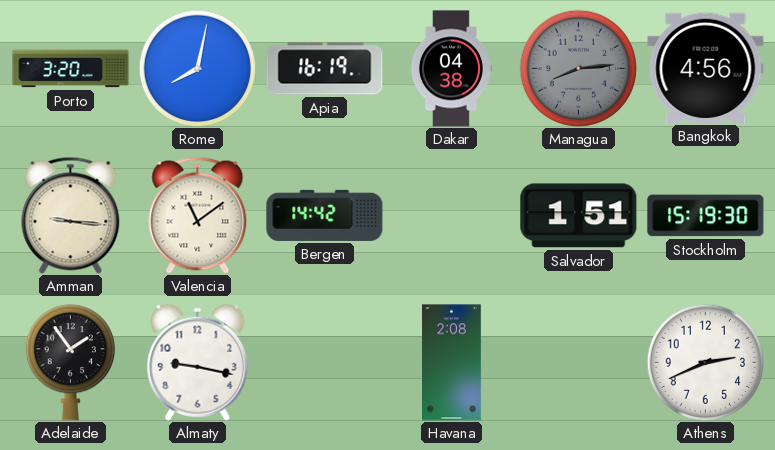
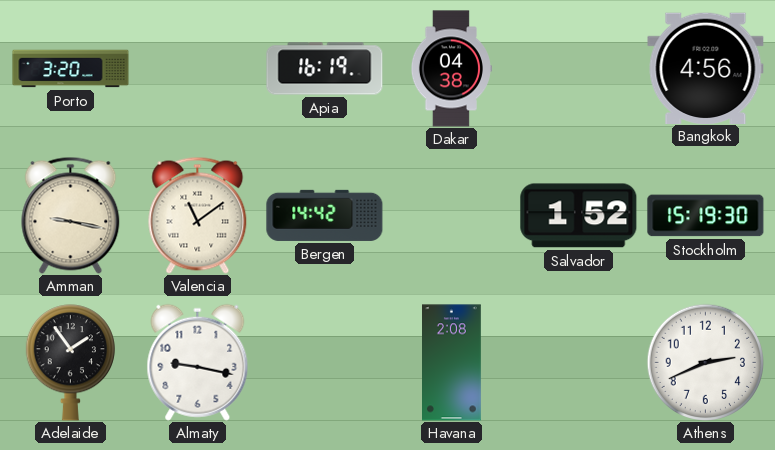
Rome: 8:02 -> none
Managua: 8:14 -> none
Amman: 9:16 -> 9:17
Salvador: 1:51 -> 1:52
